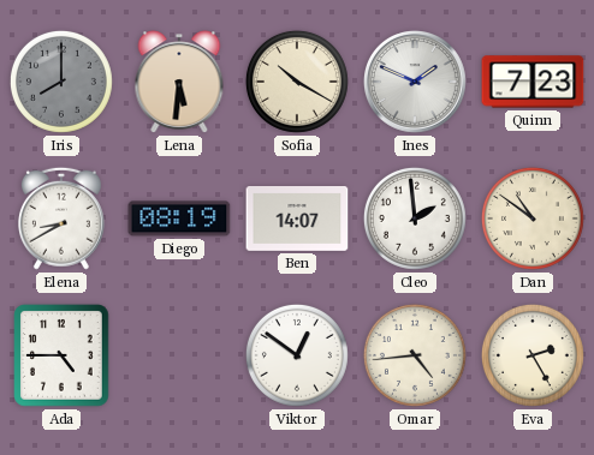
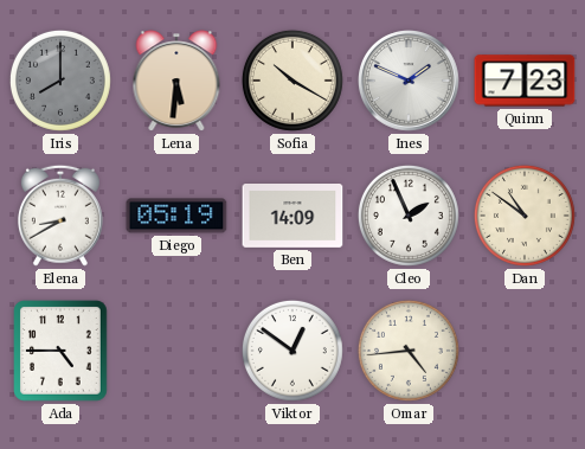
Diego: 08:19 -> 05:19
Ben: 14:07 -> 14:09
Cleo: 1:59 -> 1:56
Eva: 2:25 -> none
